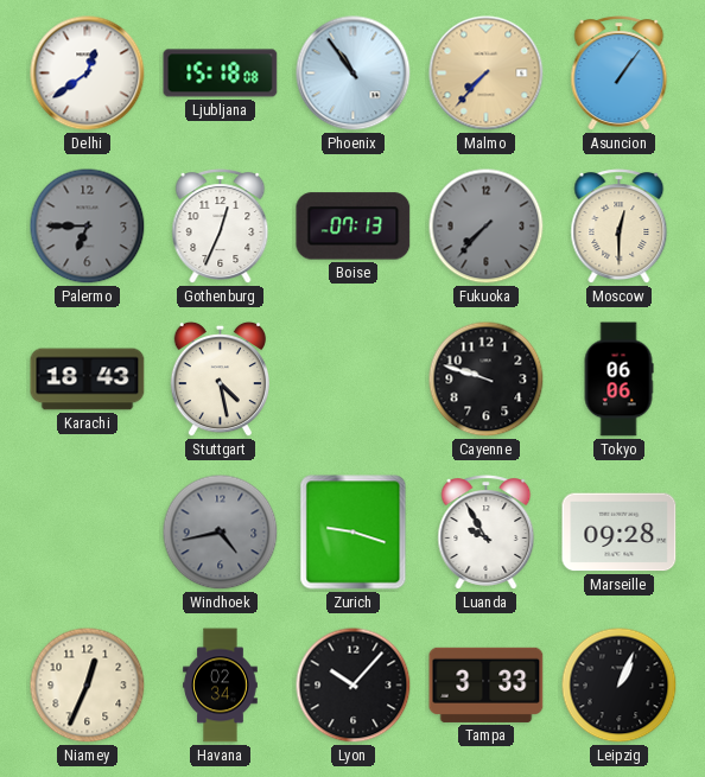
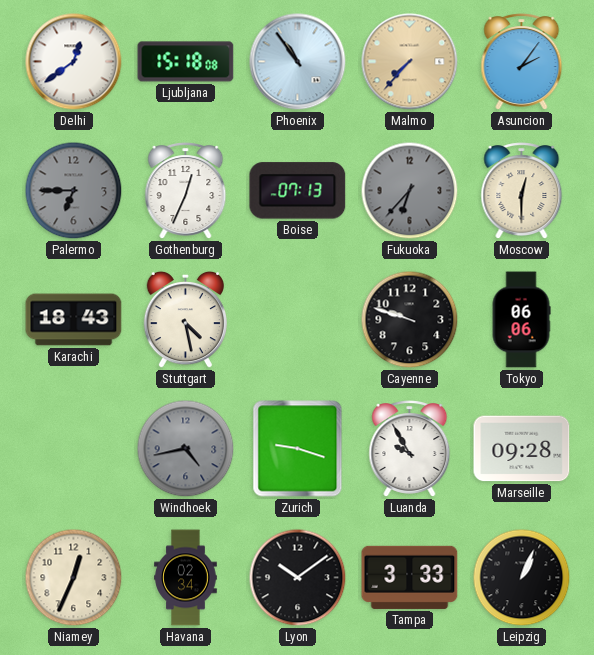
Asuncion: 1:06 -> 2:06
Fukuoka: 7:37 -> 6:37
Lyon: 10:07 -> 10:09
